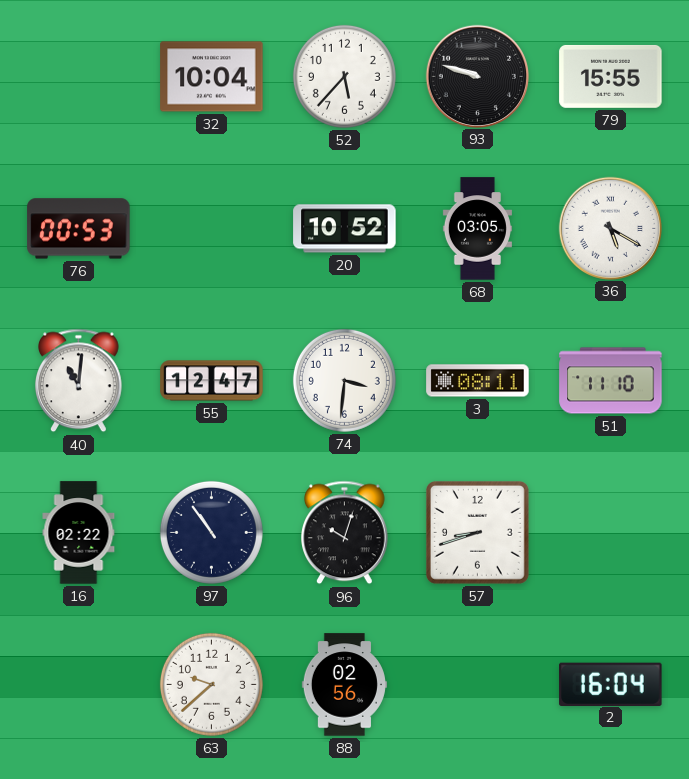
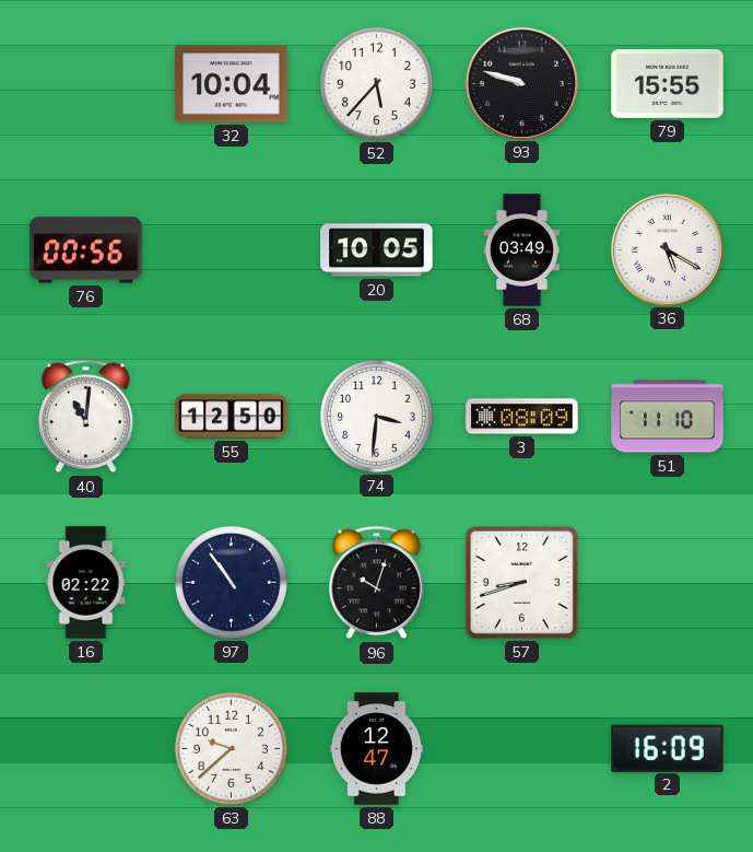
76: 00:53 -> 00:56
20: 10:52 -> 10:05
68: 03:05 -> 03:49
55: 12:47 -> 12:50
3: 08:11 -> 08:09
88: 02:56 -> 12:47
2: 16:04 -> 16:09
